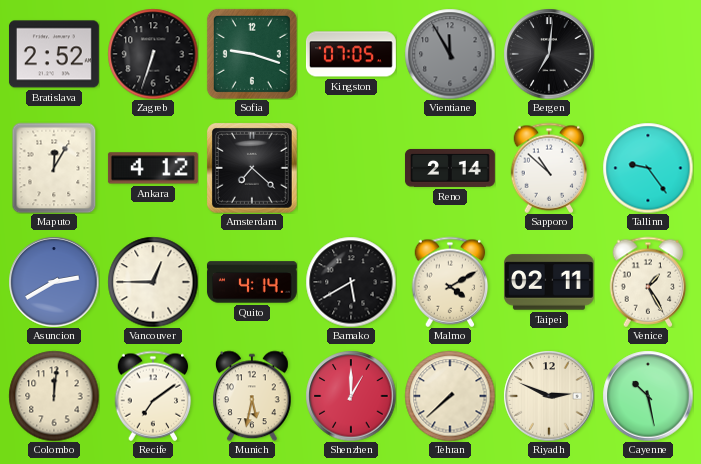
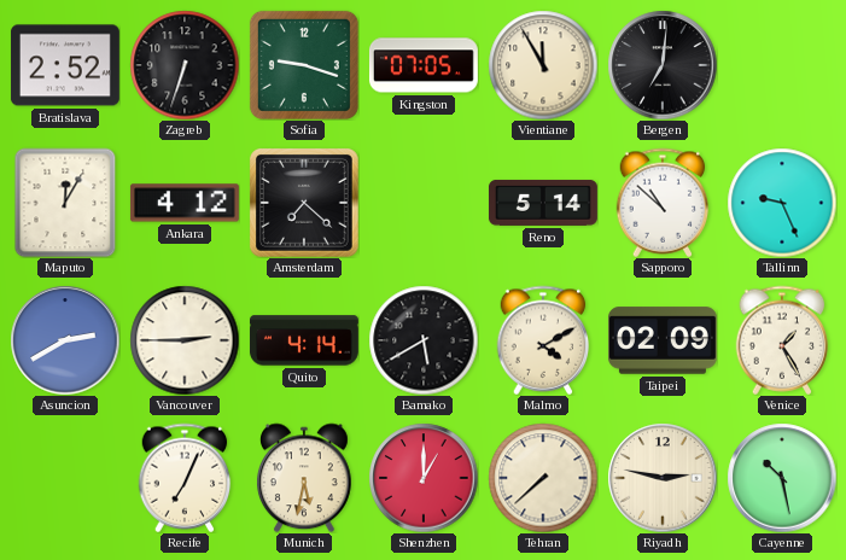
Vientiane dial: grey -> cream
Reno: 2:14 -> 5:14
Tallinn: 9:24 -> 9:26
Vancouver: 12:45 -> 2:45
Taipei: 02:11 -> 02:09
Colombo: 12:01 -> none
Recife: 7:09 -> 7:04
Riyadh: 2:49 -> 2:47
